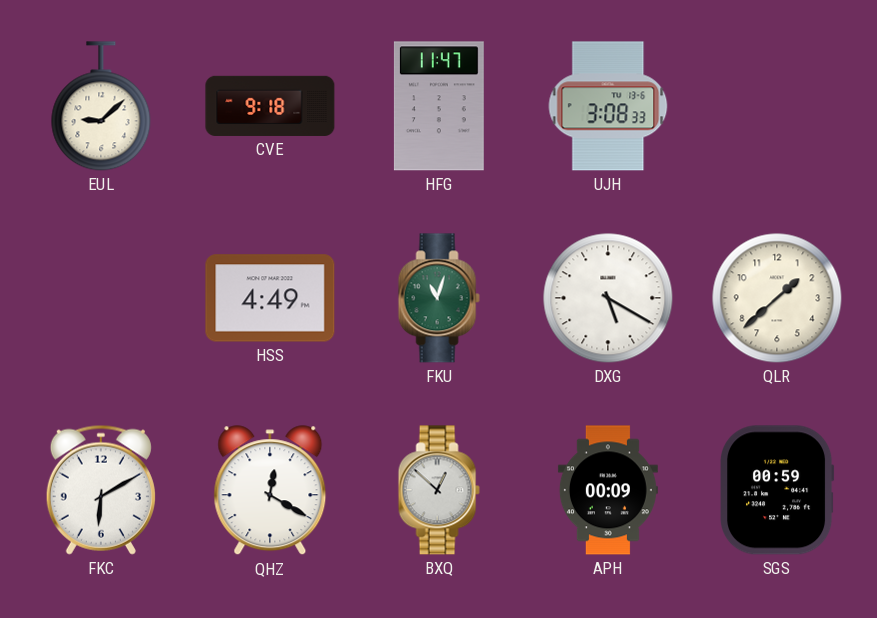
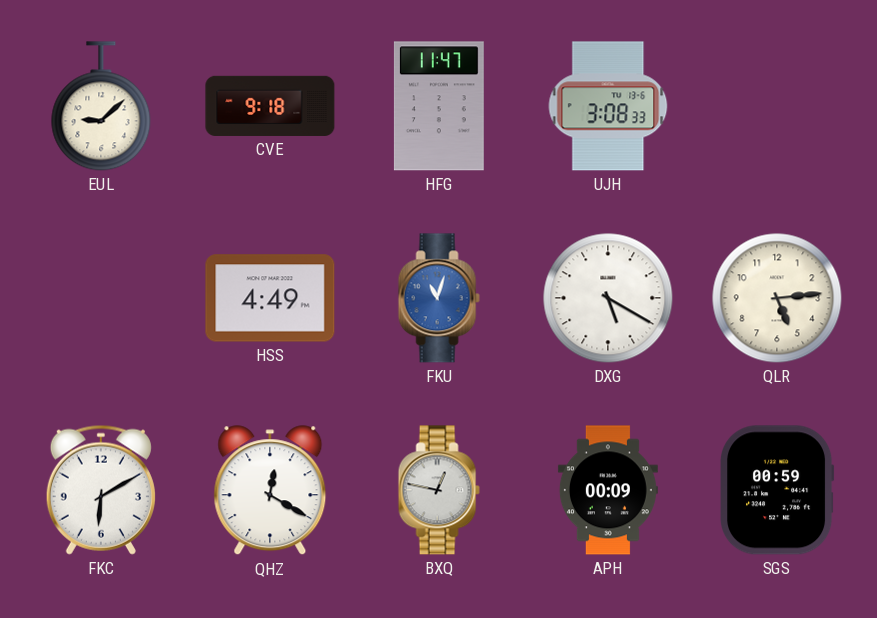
FKU dial: green -> blue
QLR: 1:38 -> 5:14
BXQ: 12:52 -> 12:47
